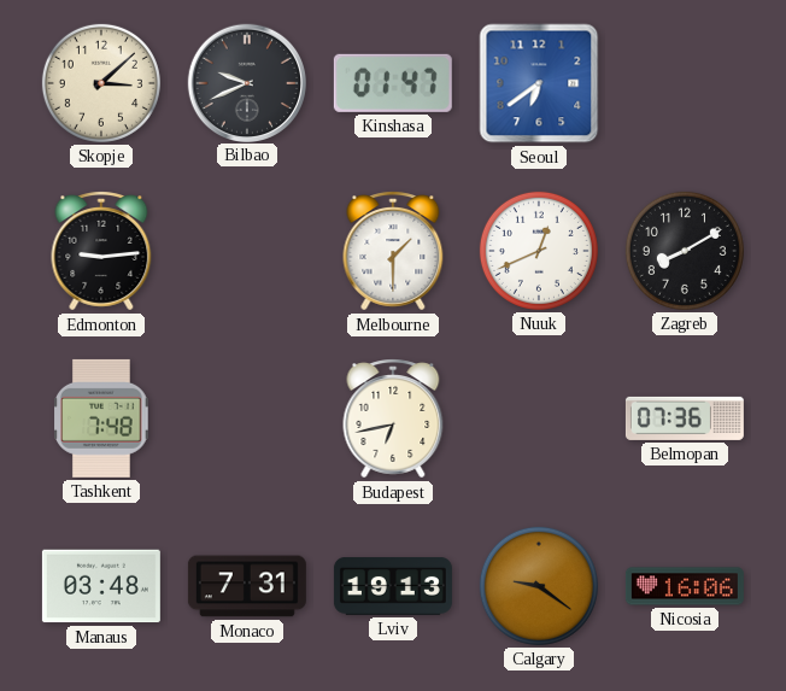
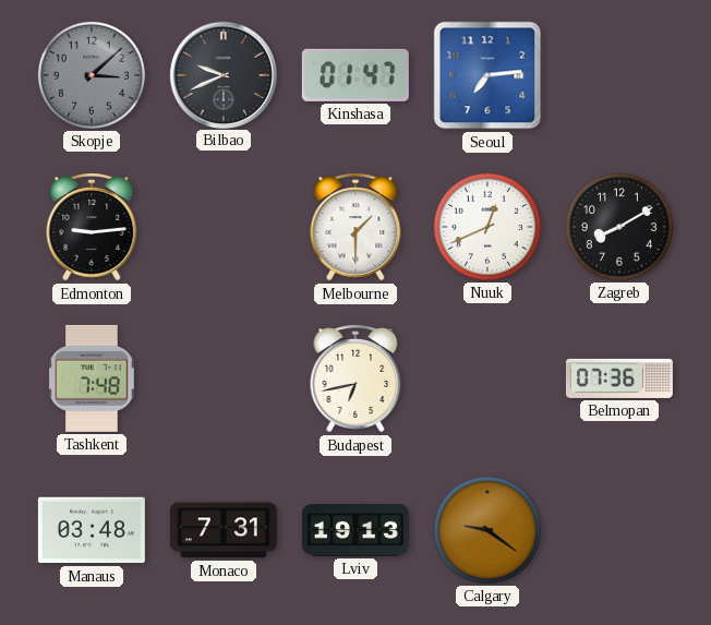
Skopje dial: cream -> grey
Seoul: 6:39 -> 7:14
Nicosia: 16:06 -> none
